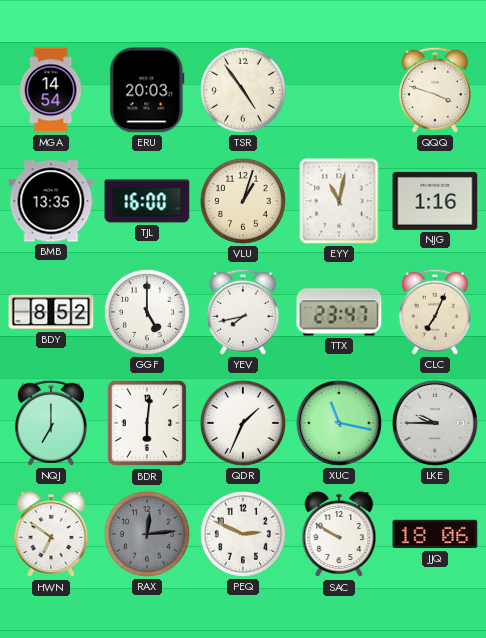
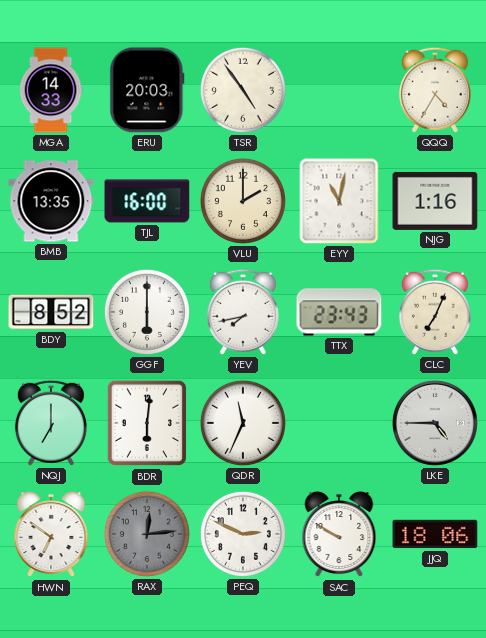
MGA: 14:54 -> 14:33
QQQ: 3:48 -> 4:35
VLU: 1:03 -> 2:00
GGF: 5:00 -> 6:00
TTX: 23:47 -> 23:43
QDR: 1:34 -> 11:34
XUC: 11:17 -> none
LKE: 9:45 -> 4:45
